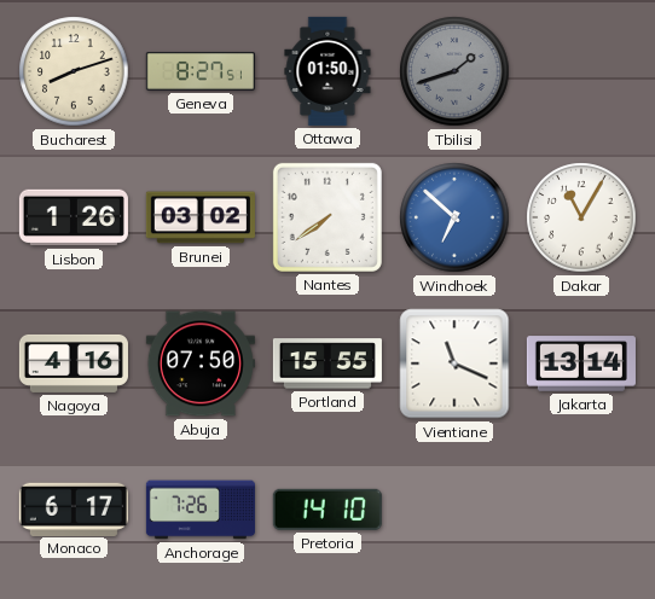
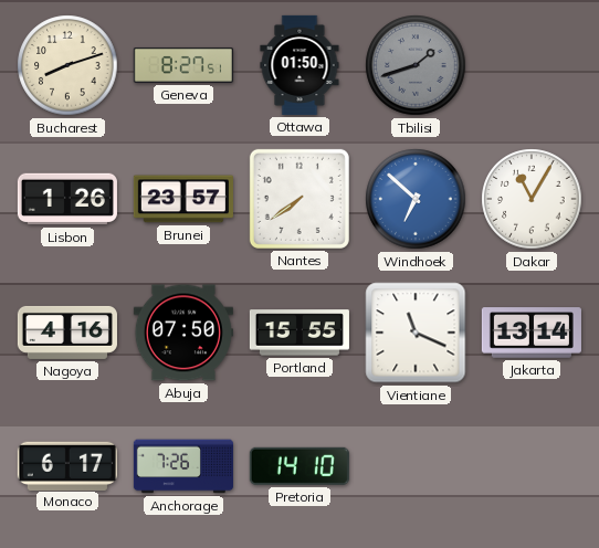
Brunei: 03:02 -> 23:57
